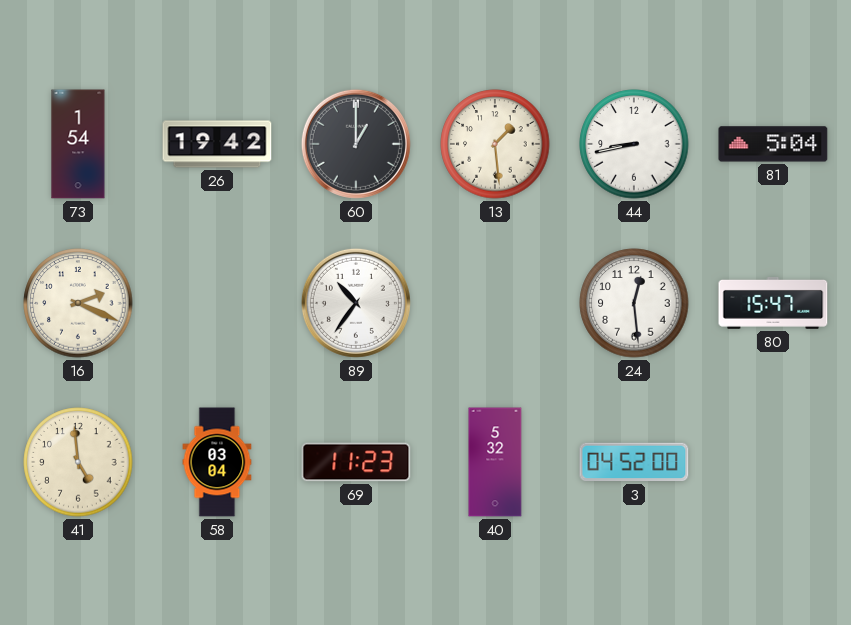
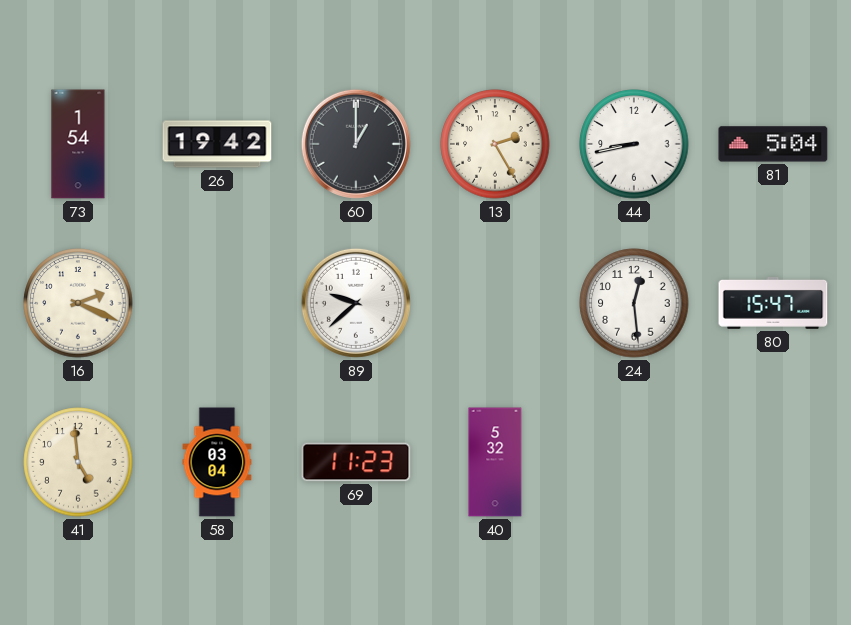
13: 1:29 -> 2:25
89: 10:36 -> 9:38
3: 04:52 -> none
